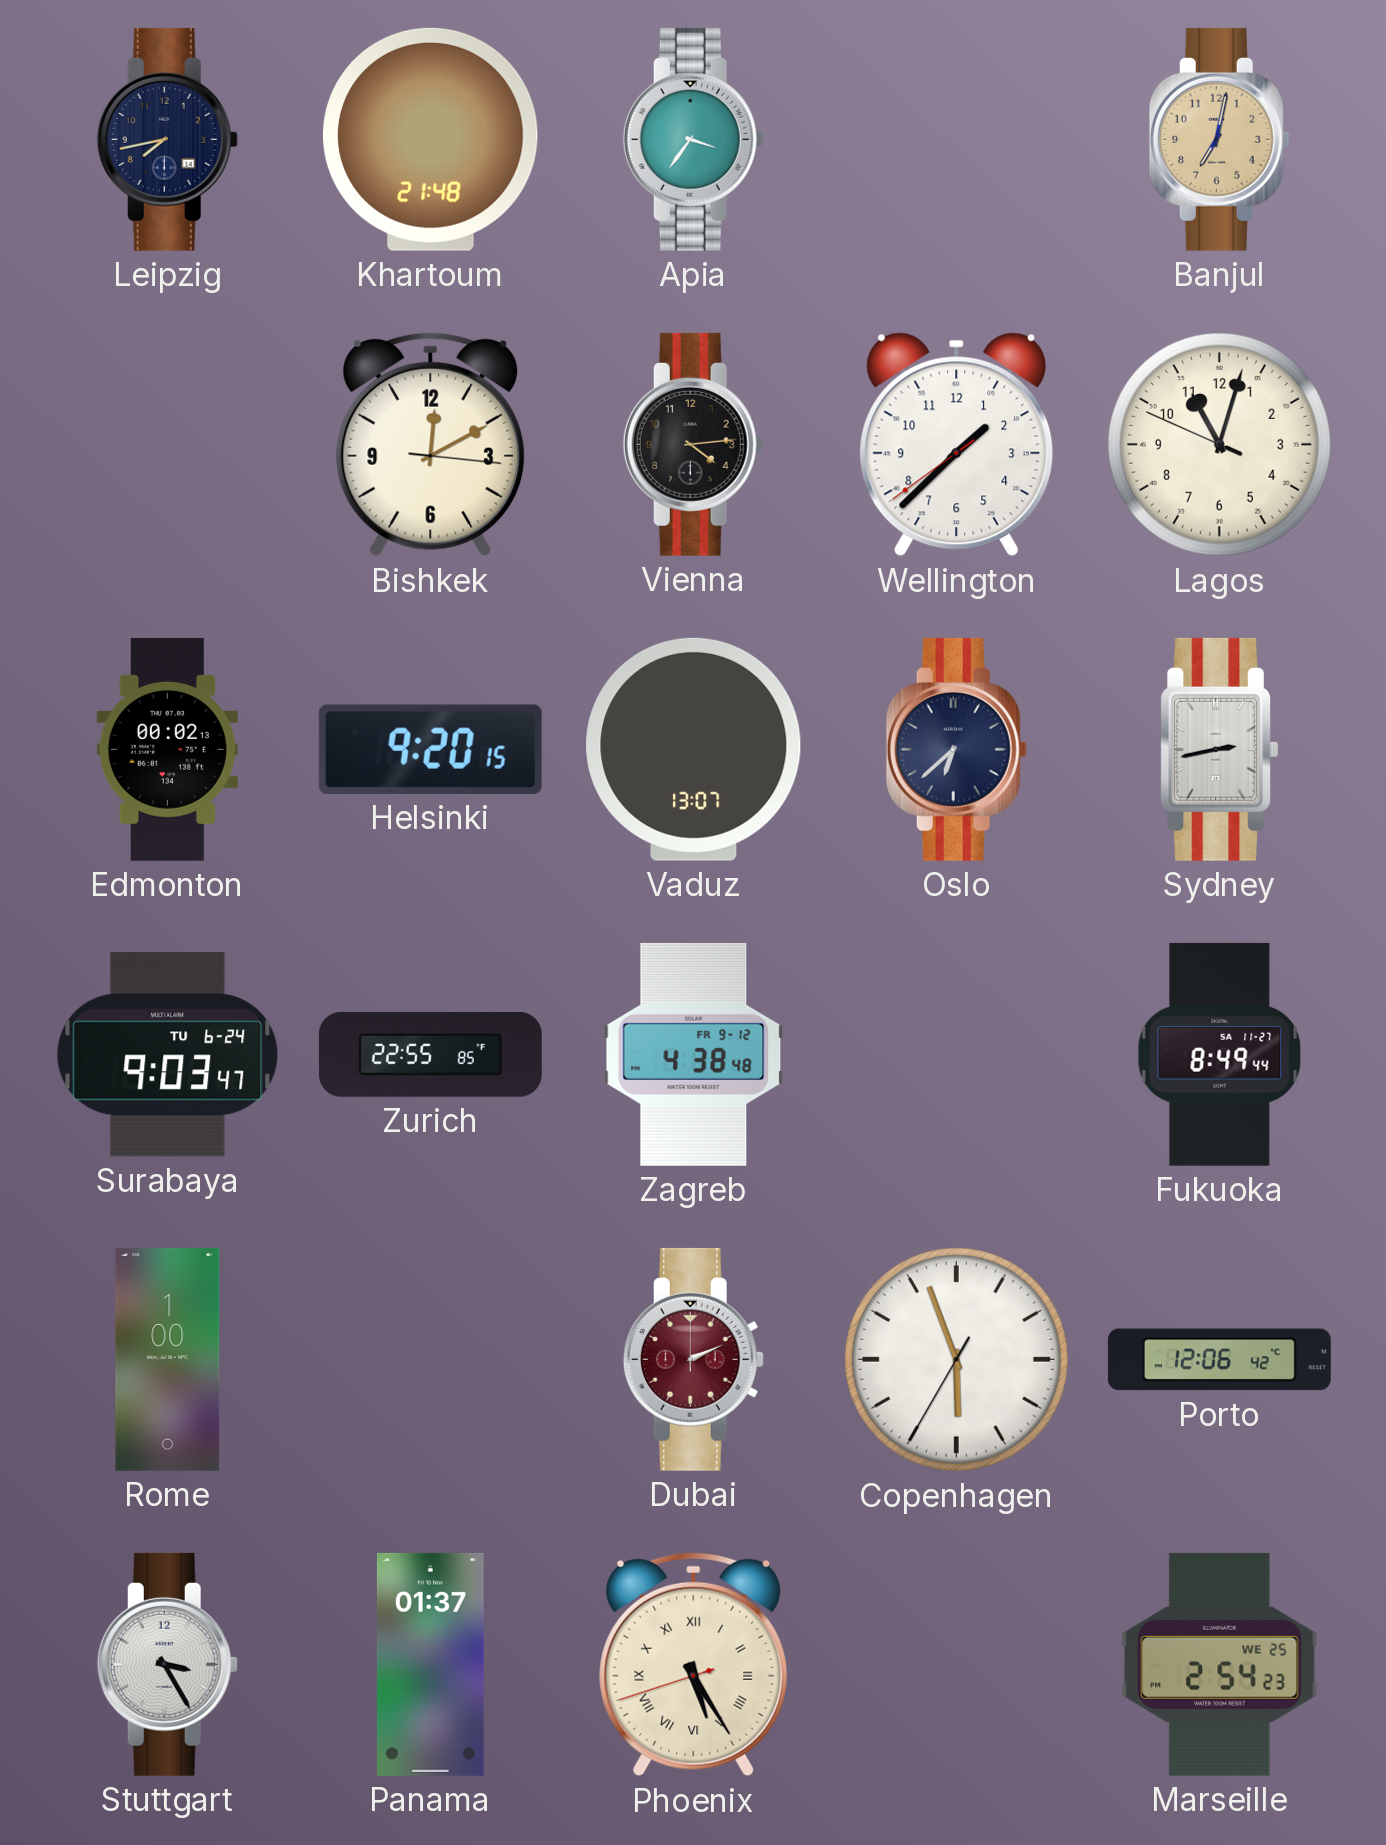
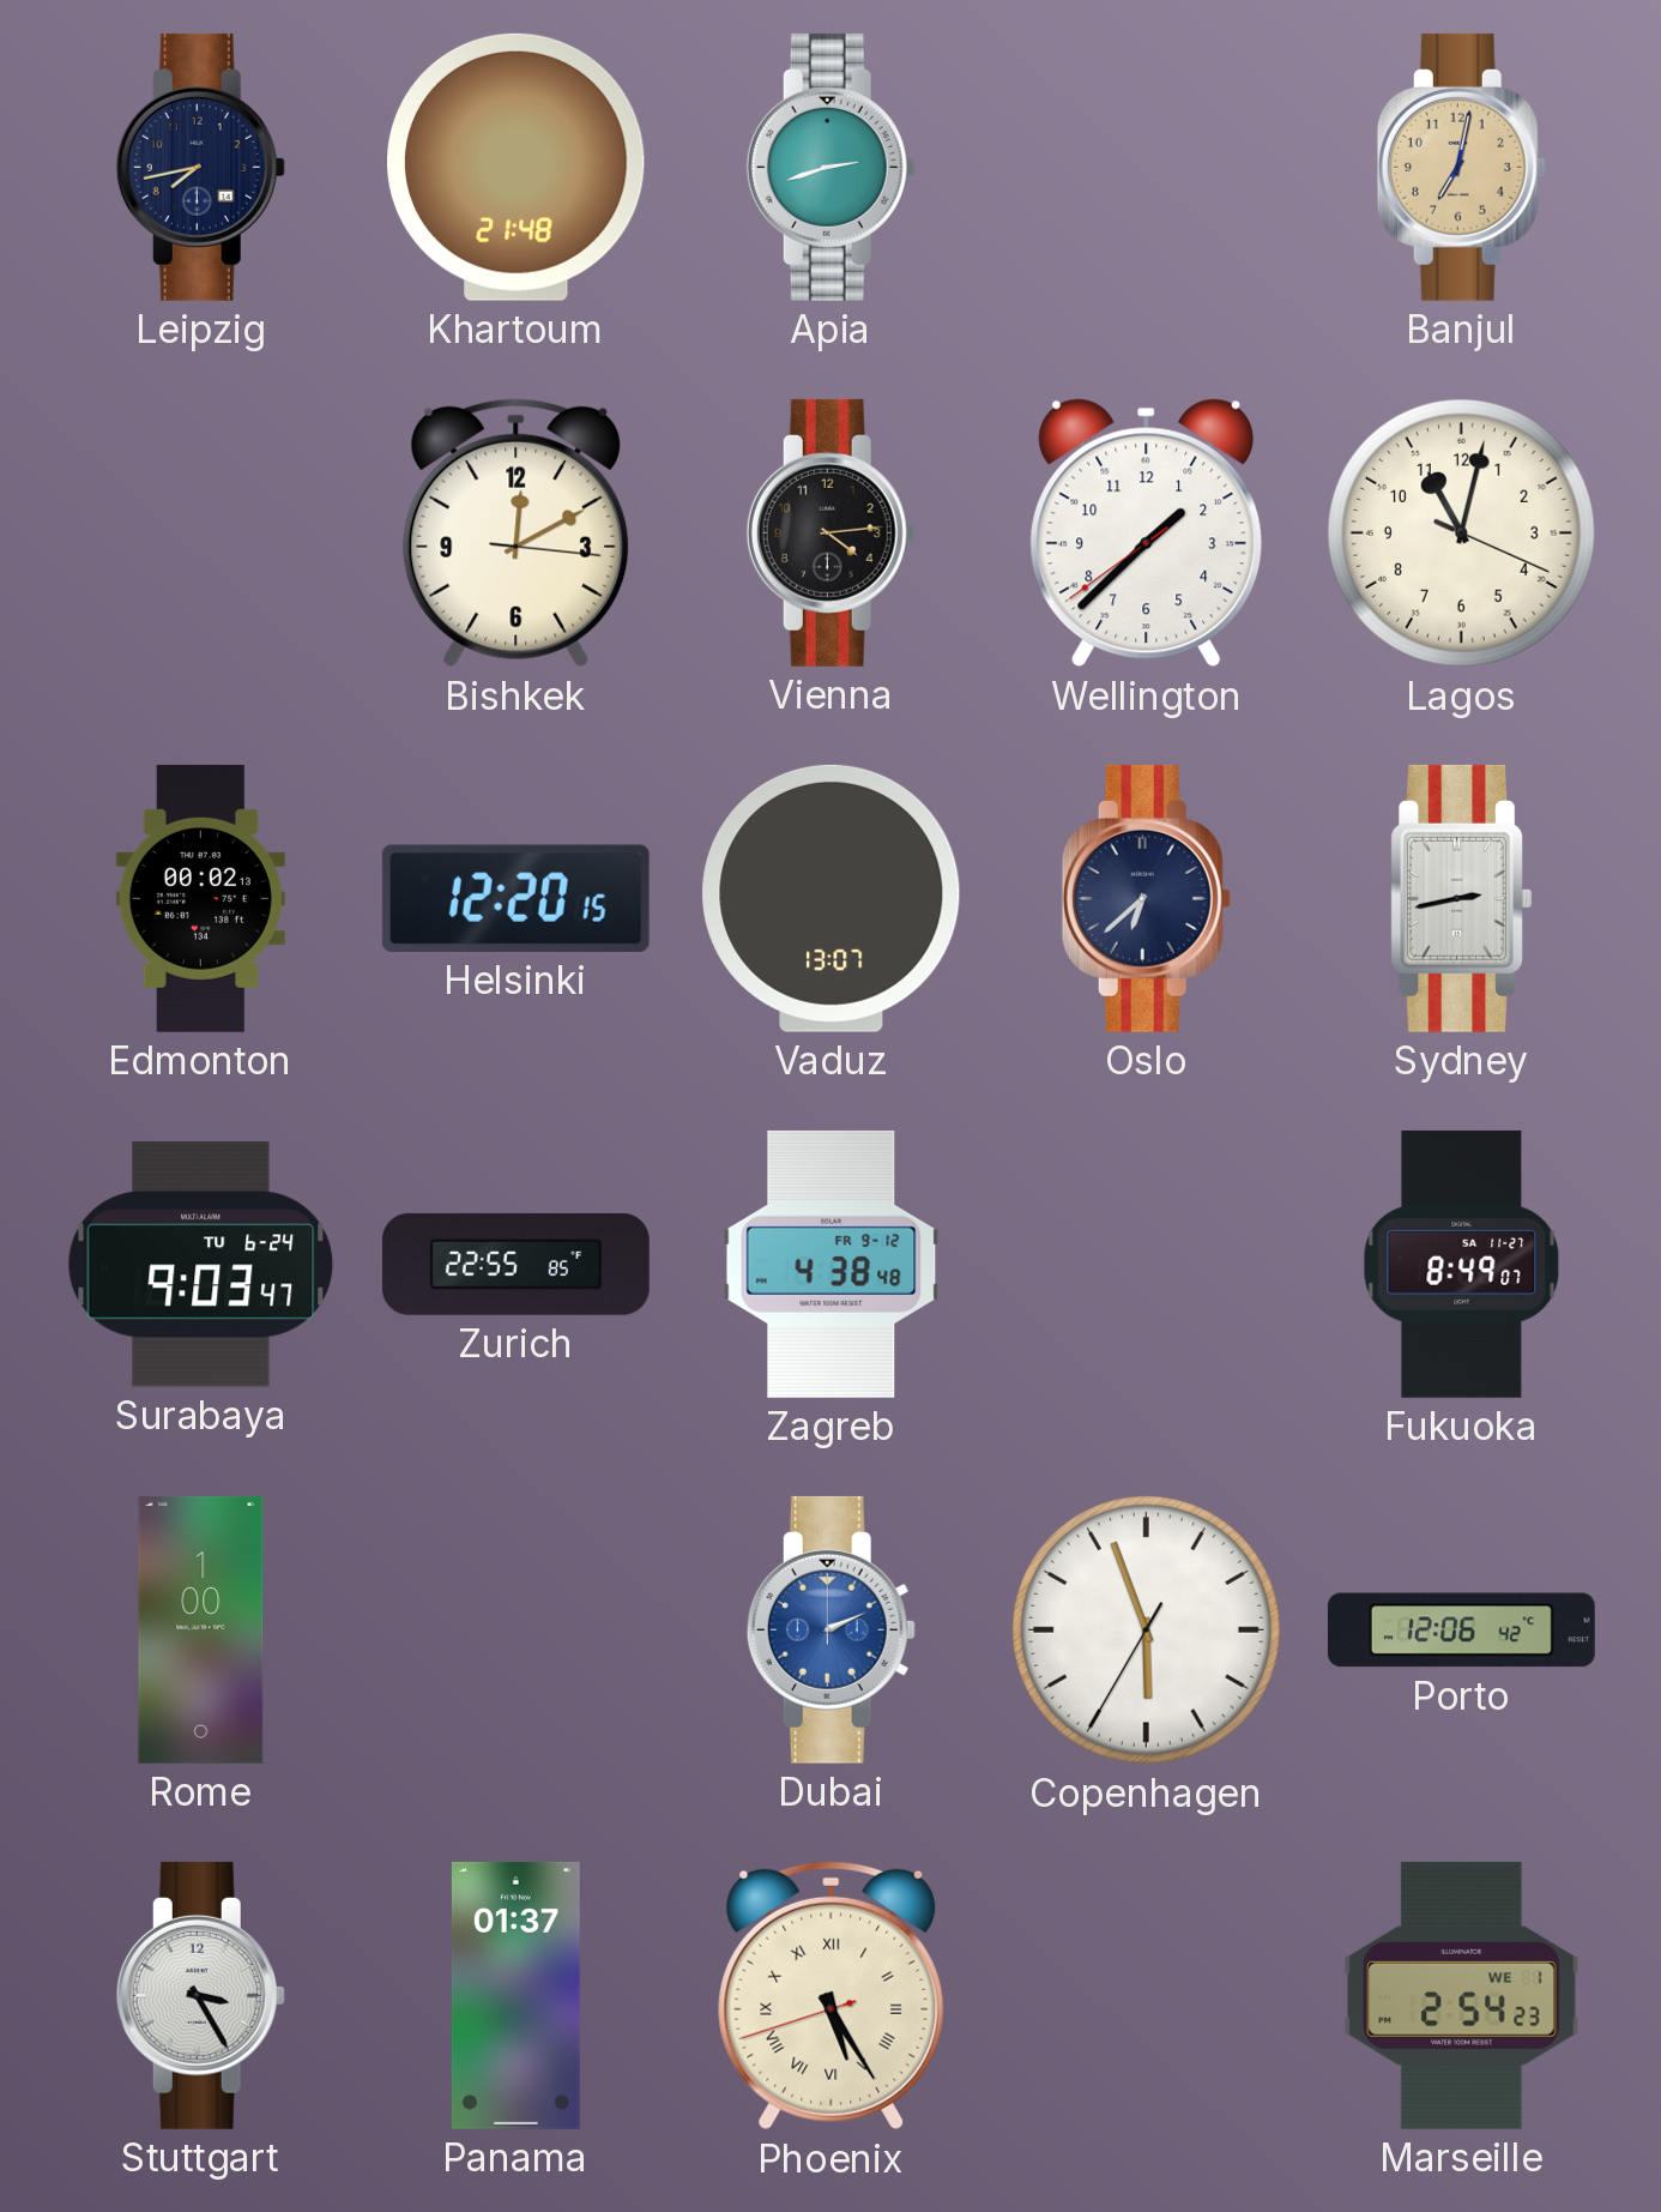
Apia: 3:36 -> 2:42
Lagos: 11:02:49 -> 11:02:19
Helsinki: 9:20 -> 12:20
Fukuoka: 8:49:44 -> 8:49:07
Dubai dial: burgundy -> blue
Marseille date: WE 25 -> WE 1
